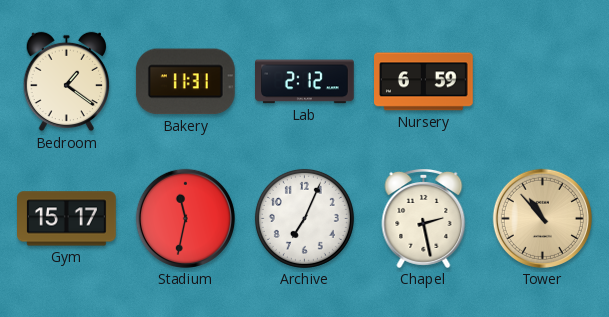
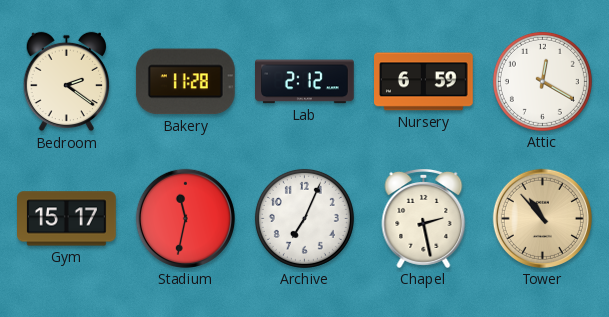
Bedroom: 1:21 -> 2:21
Bakery: 11:31 -> 11:28
Attic: none -> 12:20
